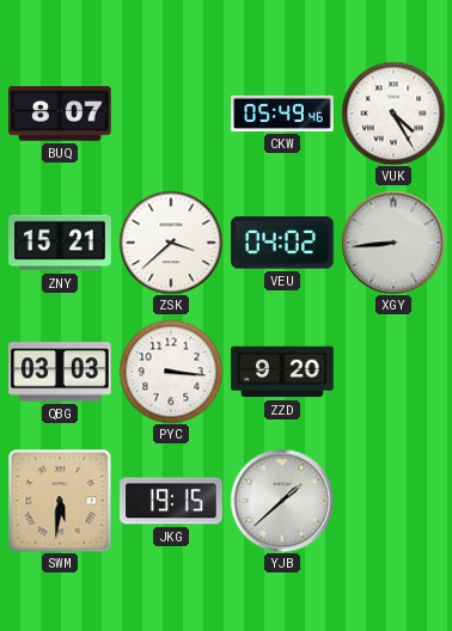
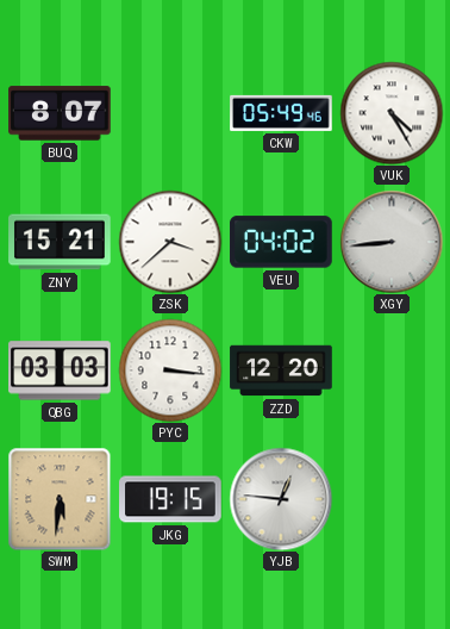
ZZD: 9:20 -> 12:20
YJB: 1:38 -> 12:46
